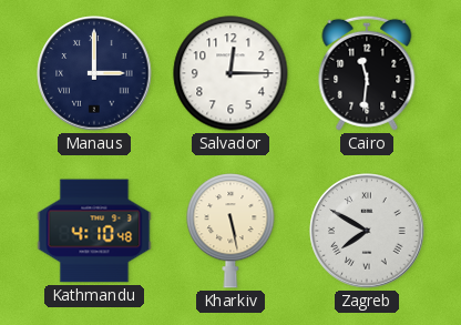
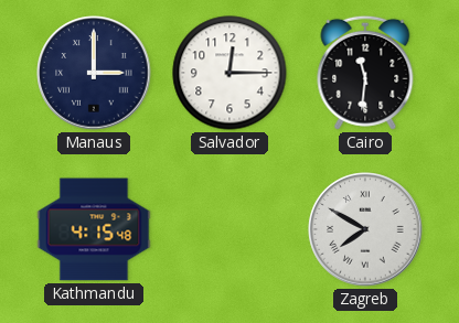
Kathmandu: 4:10 -> 4:15
Kharkiv: 5:28 -> none
